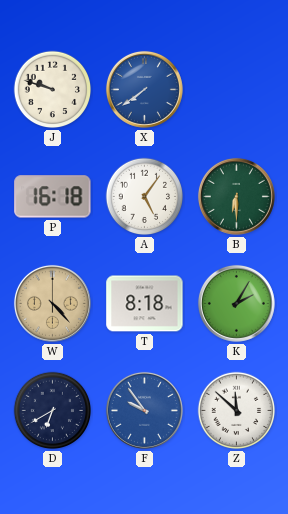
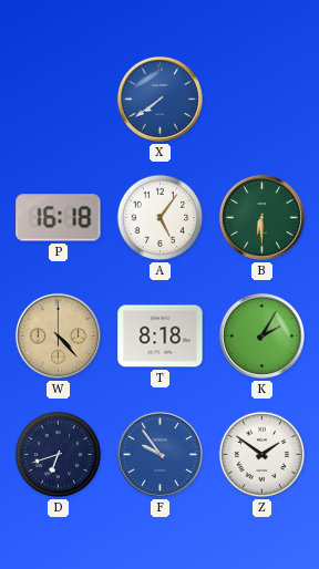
J: 9:48 -> none
D: 6:40 -> 6:42
Z: 11:52 -> 1:51
